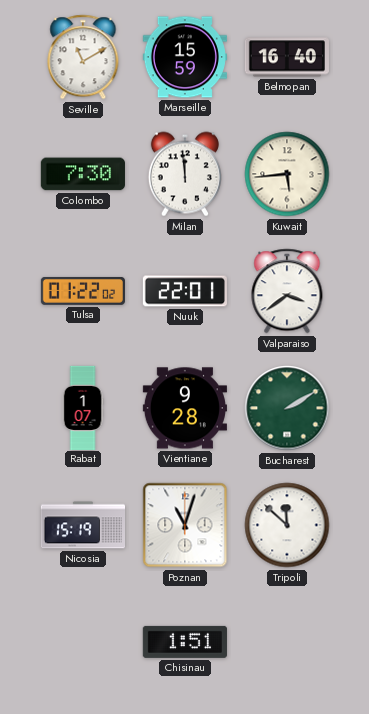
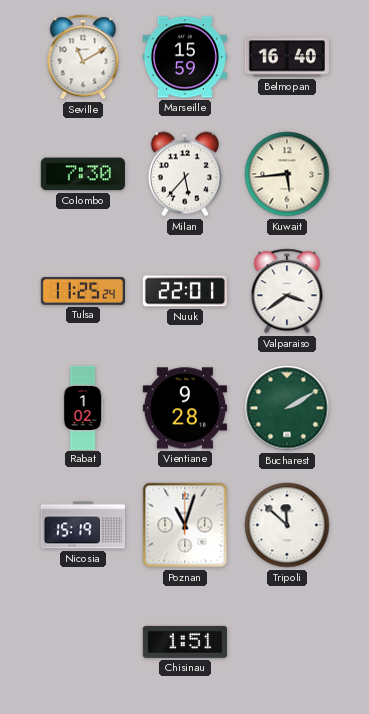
Milan: 11:59 -> 5:37
Tulsa: 01:22 -> 11:25
Rabat: 1:07 -> 1:02
